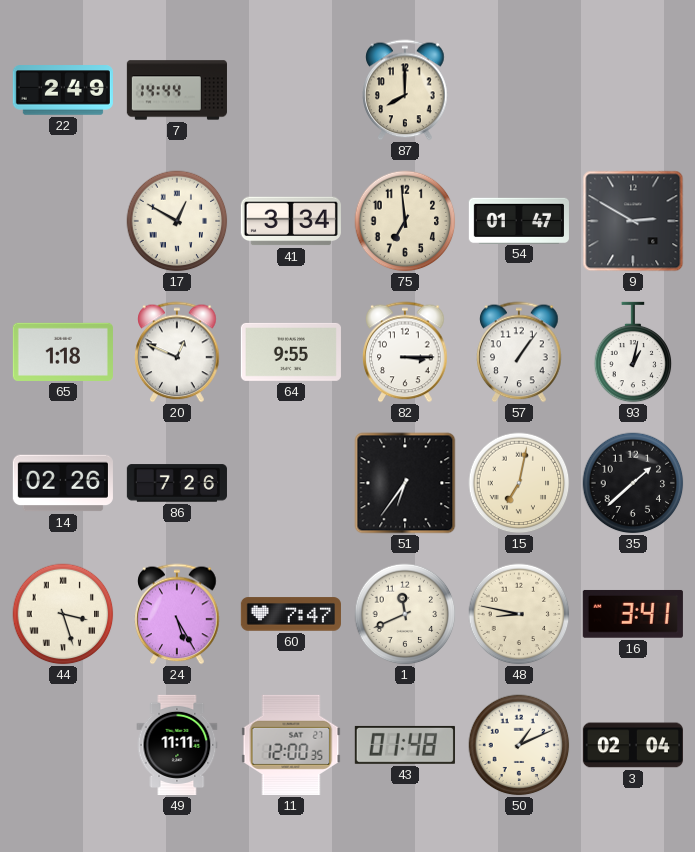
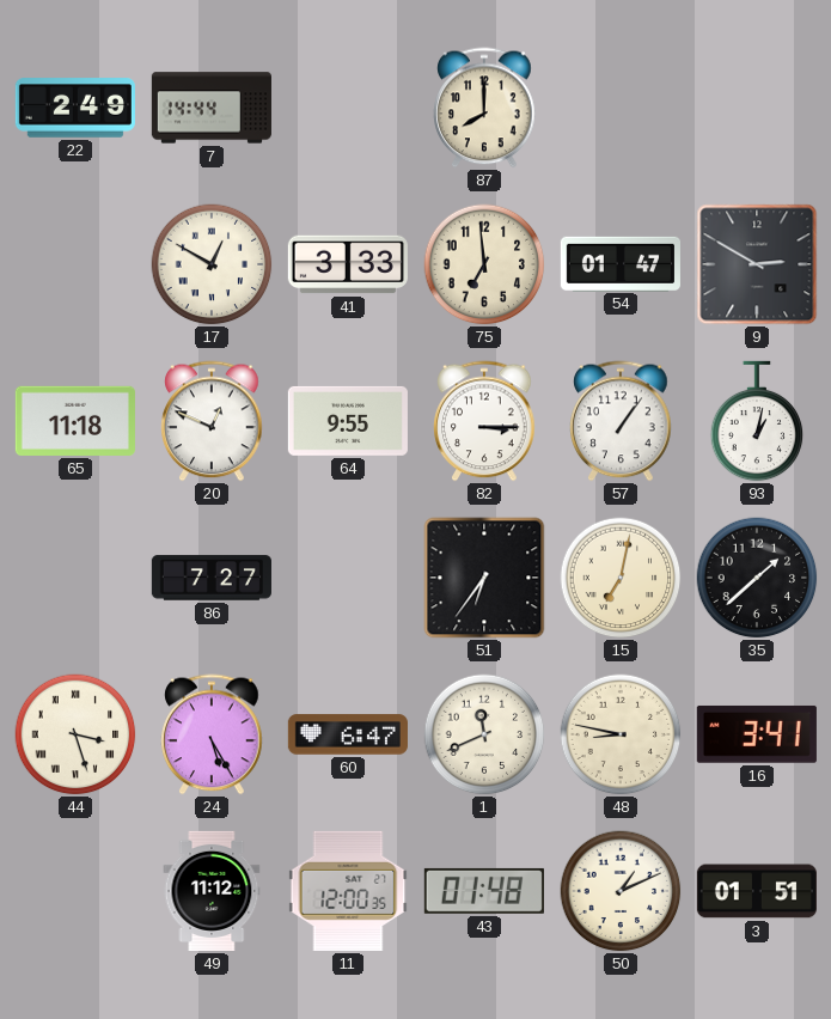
41: 3:34 -> 3:33
65: 1:18 -> 11:18
14: 02:26 -> none
86: 7:26 -> 7:27
60: 7:47 -> 6:47
49: 11:11 -> 11:12
3: 02:04 -> 01:51
